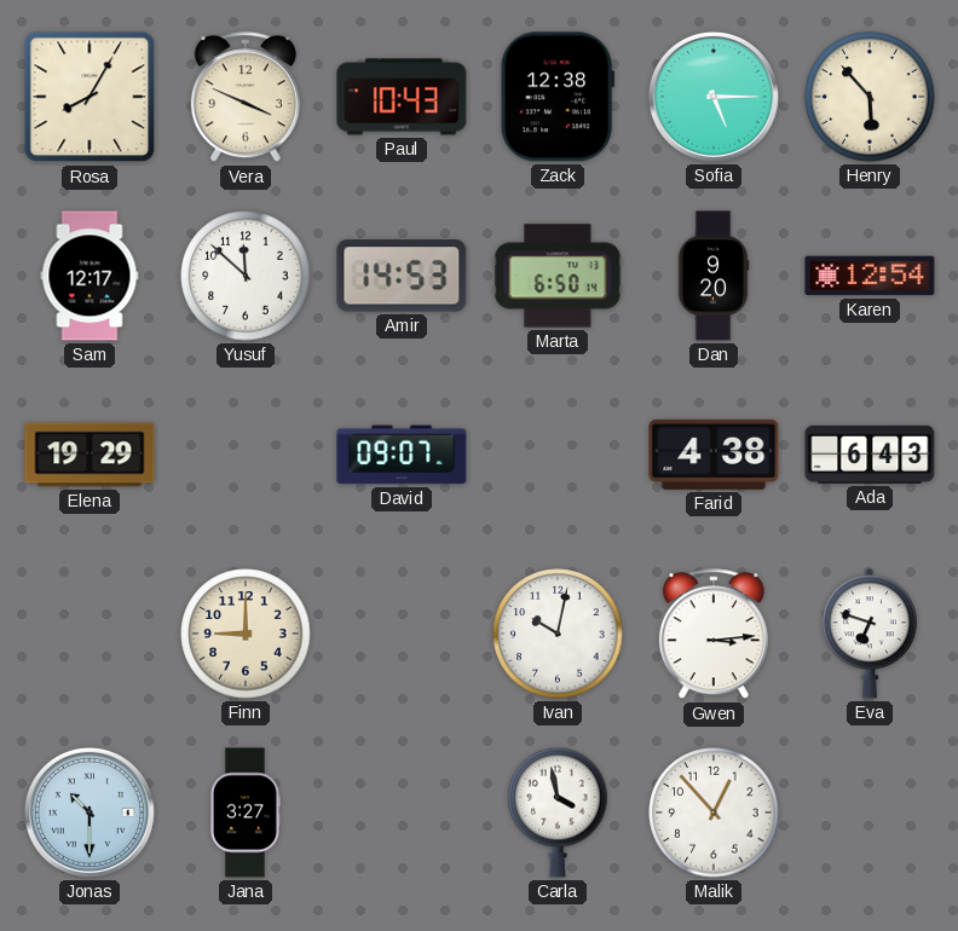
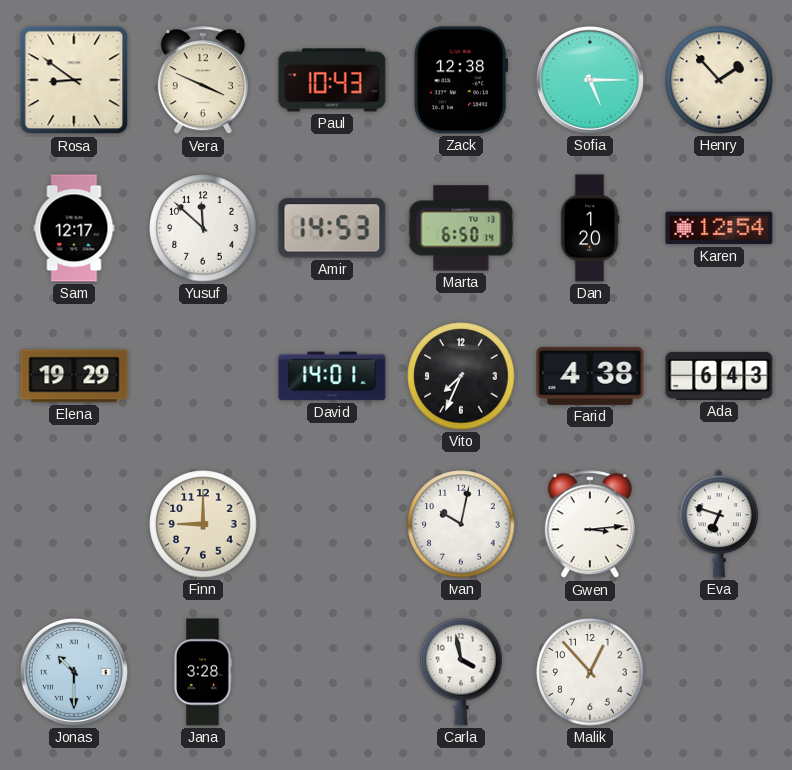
Rosa: 8:05 -> 8:51
Henry: 5:53 -> 1:53
Dan: 9:20 -> 1:20
David: 09:07 -> 14:01
Vito: none -> 7:34
Jana: 3:27 -> 3:28
